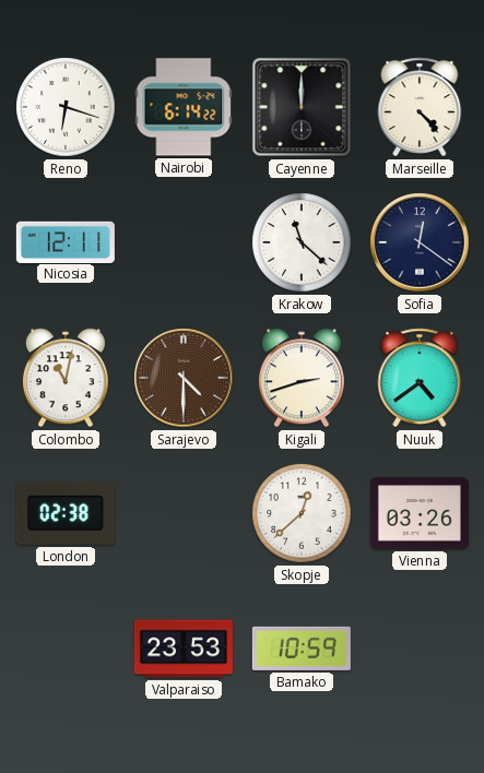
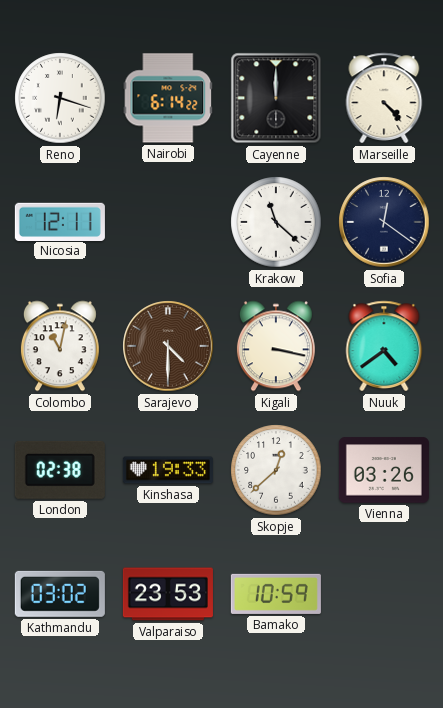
Kigali: 2:42 -> 3:17
Kinshasa: none -> 19:33
Kathmandu: none -> 03:02
